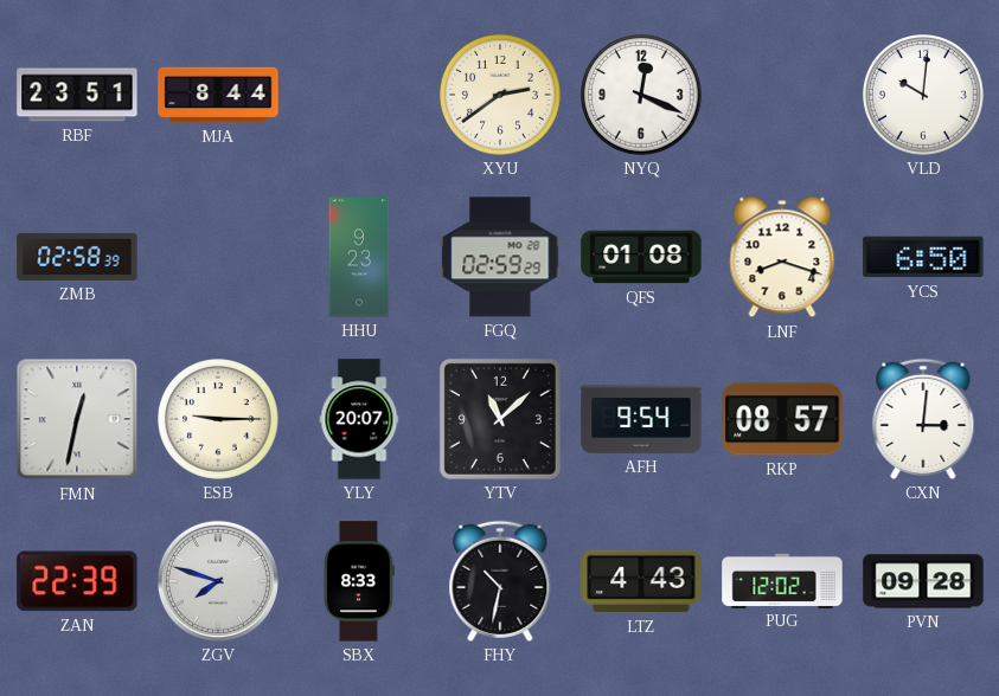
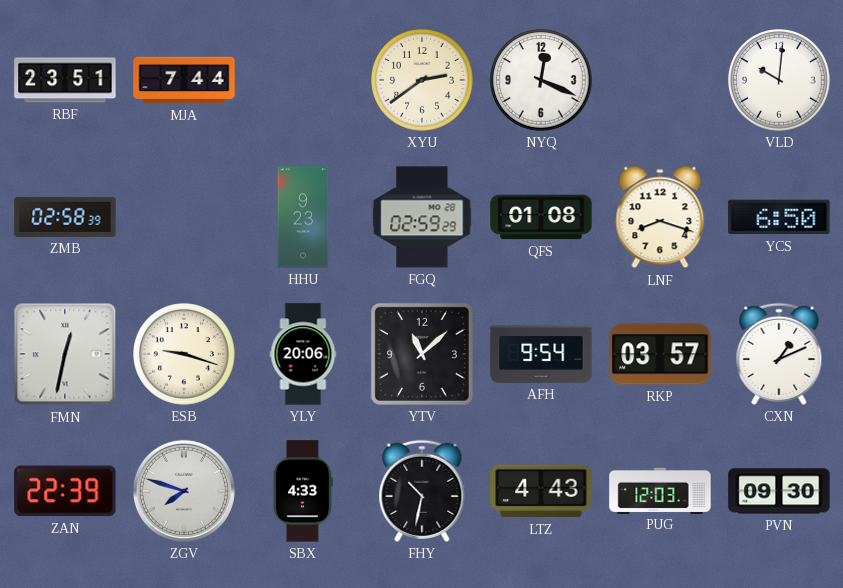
MJA: 8:44 -> 7:44
ESB: 9:15 -> 9:18
YLY: 20:07 -> 20:06
RKP: 08:57 -> 03:57
CXN: 3:01 -> 1:11
SBX: 8:33 -> 4:33
PUG: 12:02 -> 12:03
PVN: 09:28 -> 09:30
